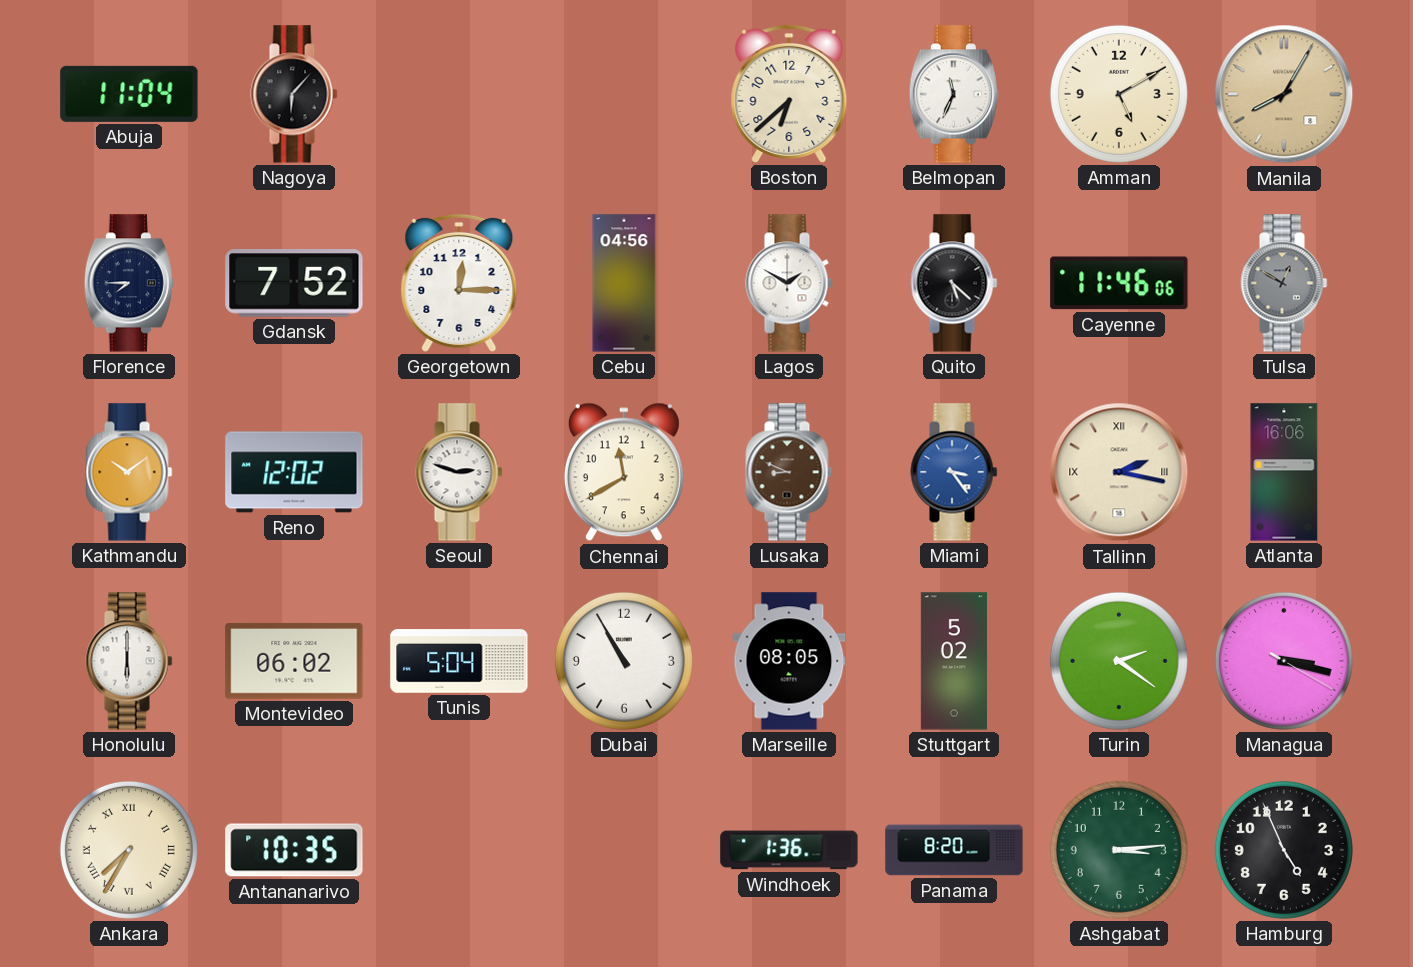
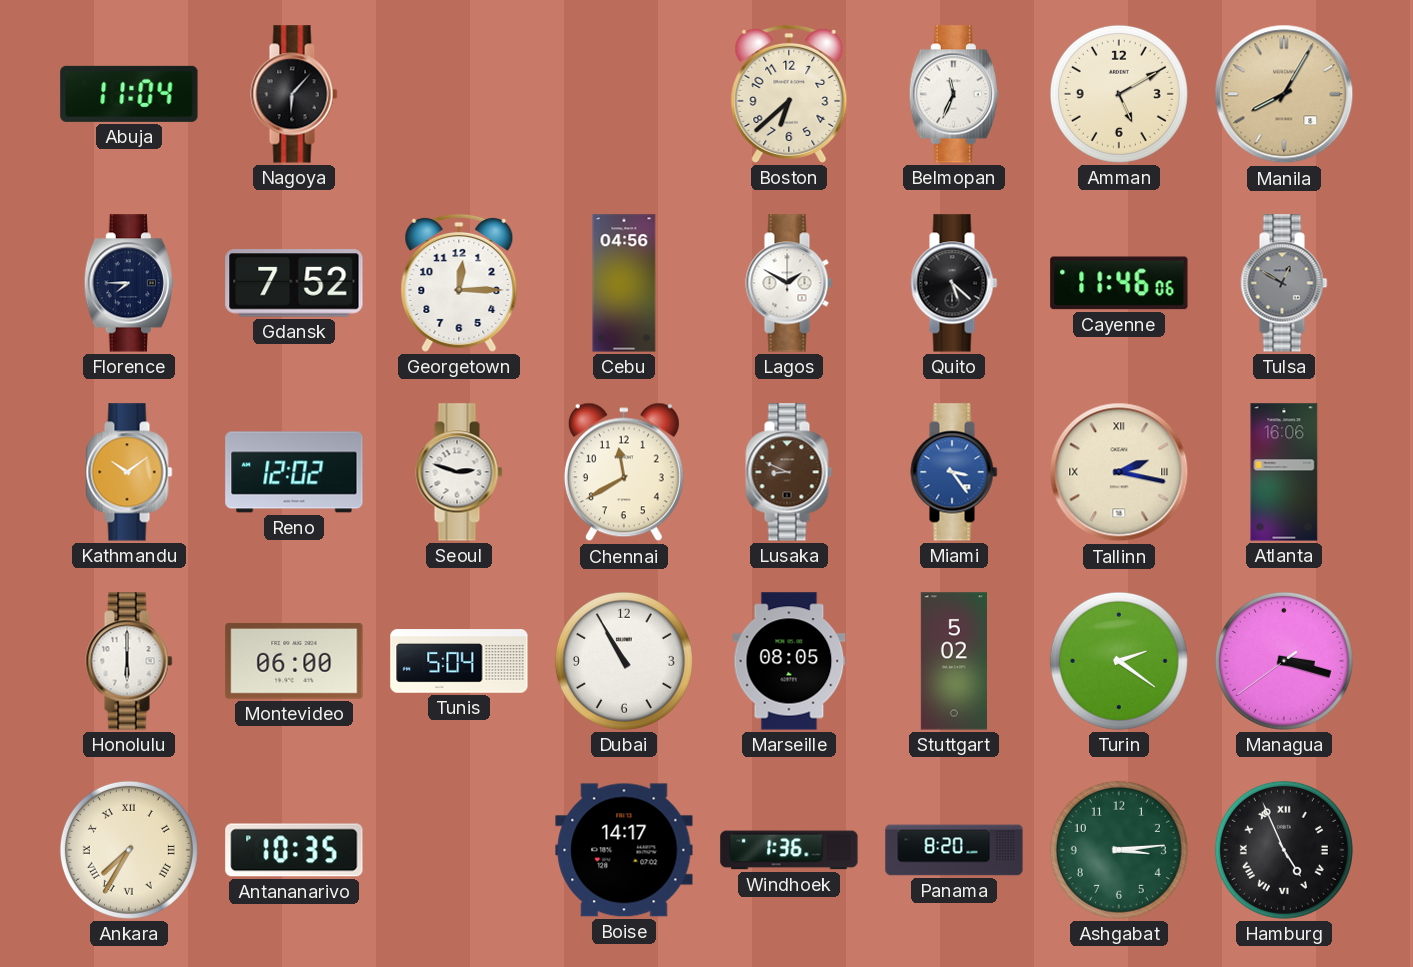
Montevideo: 06:02 -> 06:00
Managua: 3:17:20 -> 3:17:39
Boise: none -> 14:17
Hamburg numerals: Arabic -> Roman
